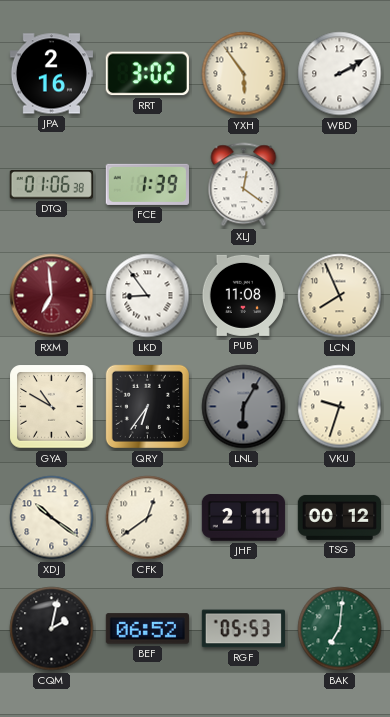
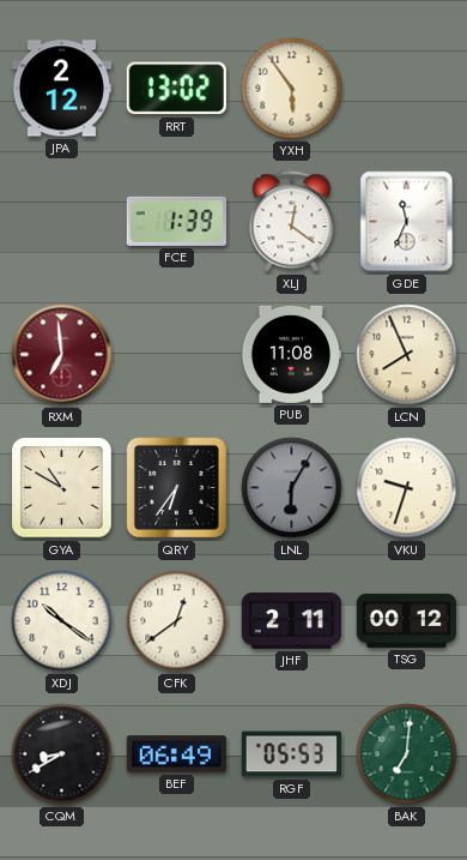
JPA: 2:16 -> 2:12
RRT: 3:02 -> 13:02
WBD: 2:10 -> none
DTQ: 01:06 -> none
GDE: none -> 11:34
LKD: 8:54 -> none
CQM: 2:02 -> 8:40
BEF: 06:52 -> 06:49
